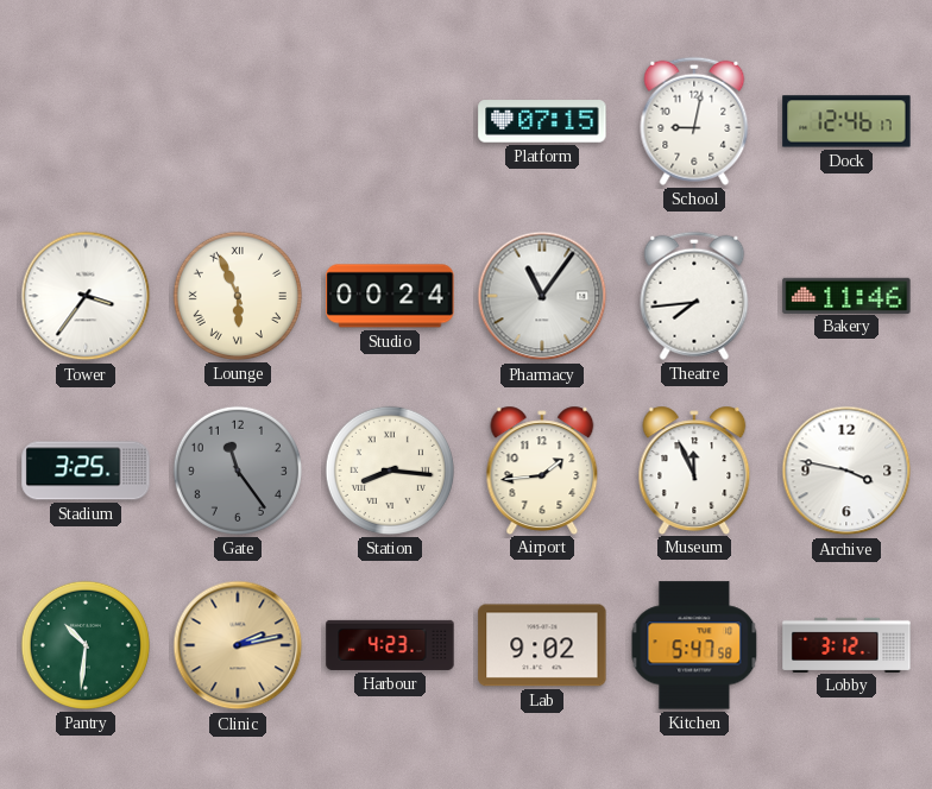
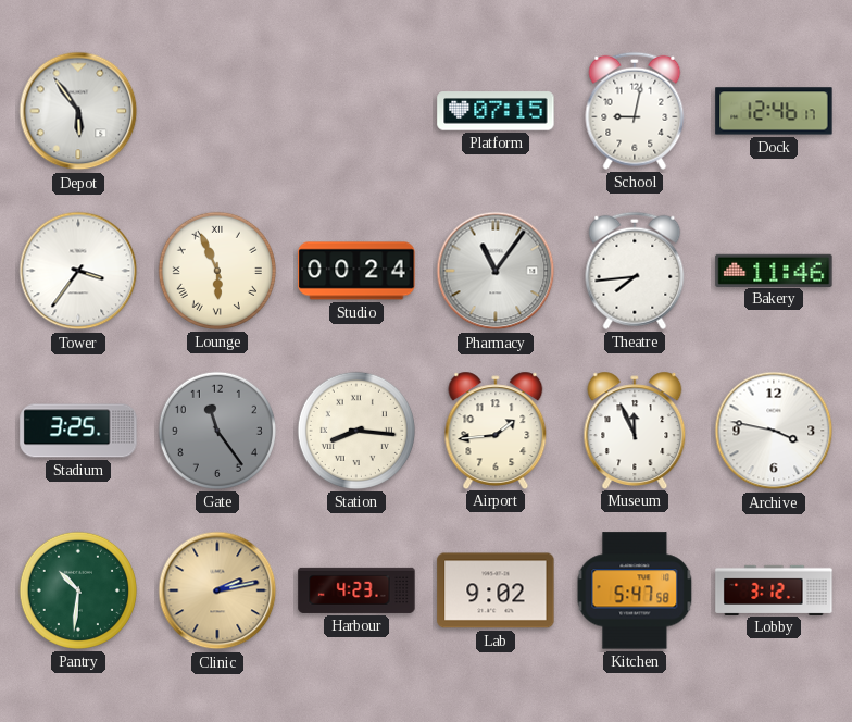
Depot: none -> 5:54
